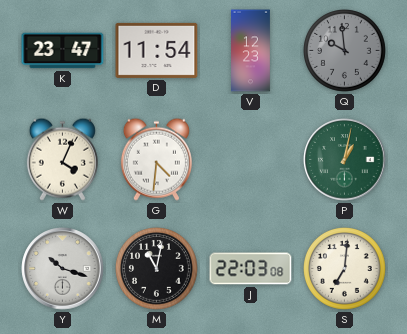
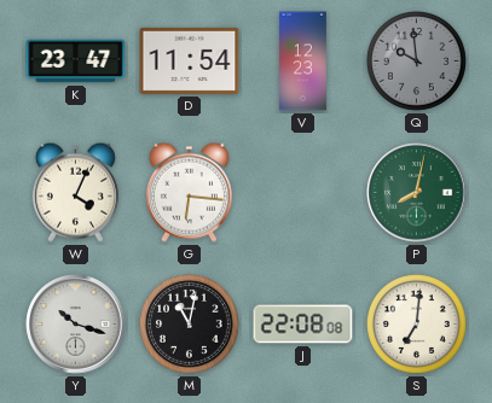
G: 4:31 -> 6:16
P: 1:02 -> 8:02
J: 22:03 -> 22:08
